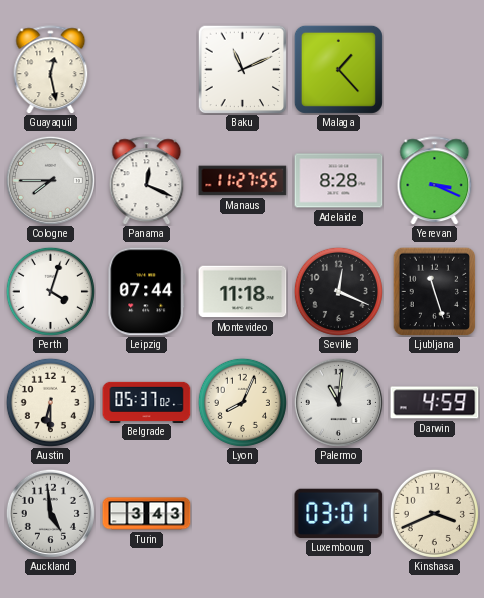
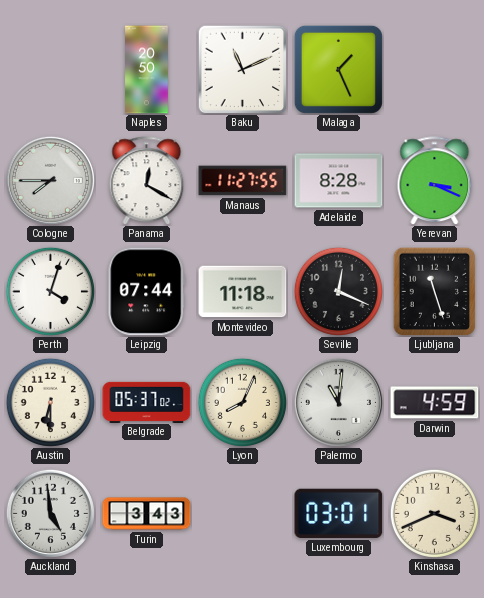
Guayaquil: 12:28 -> none
Naples: none -> 20:50
Malaga: 1:23 -> 1:26
Panama: 12:19 -> 12:20
